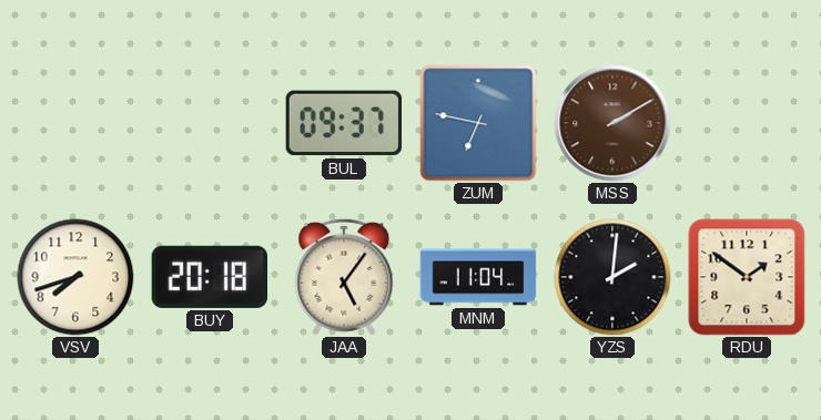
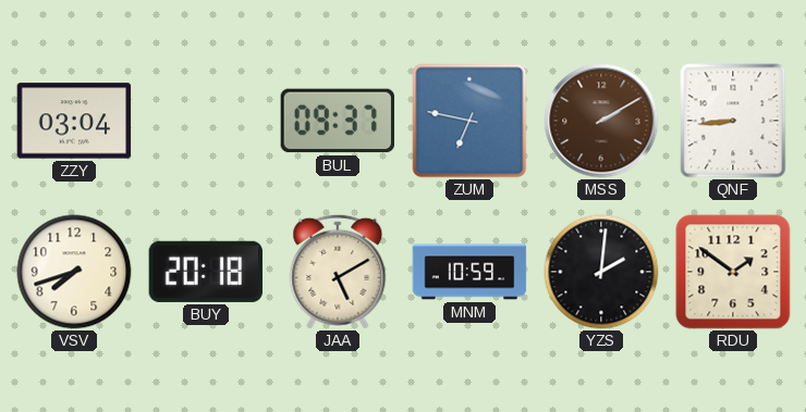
ZZY: none -> 03:04
QNF: none -> 8:44
JAA: 5:06 -> 5:10
MNM: 11:04 -> 10:59
